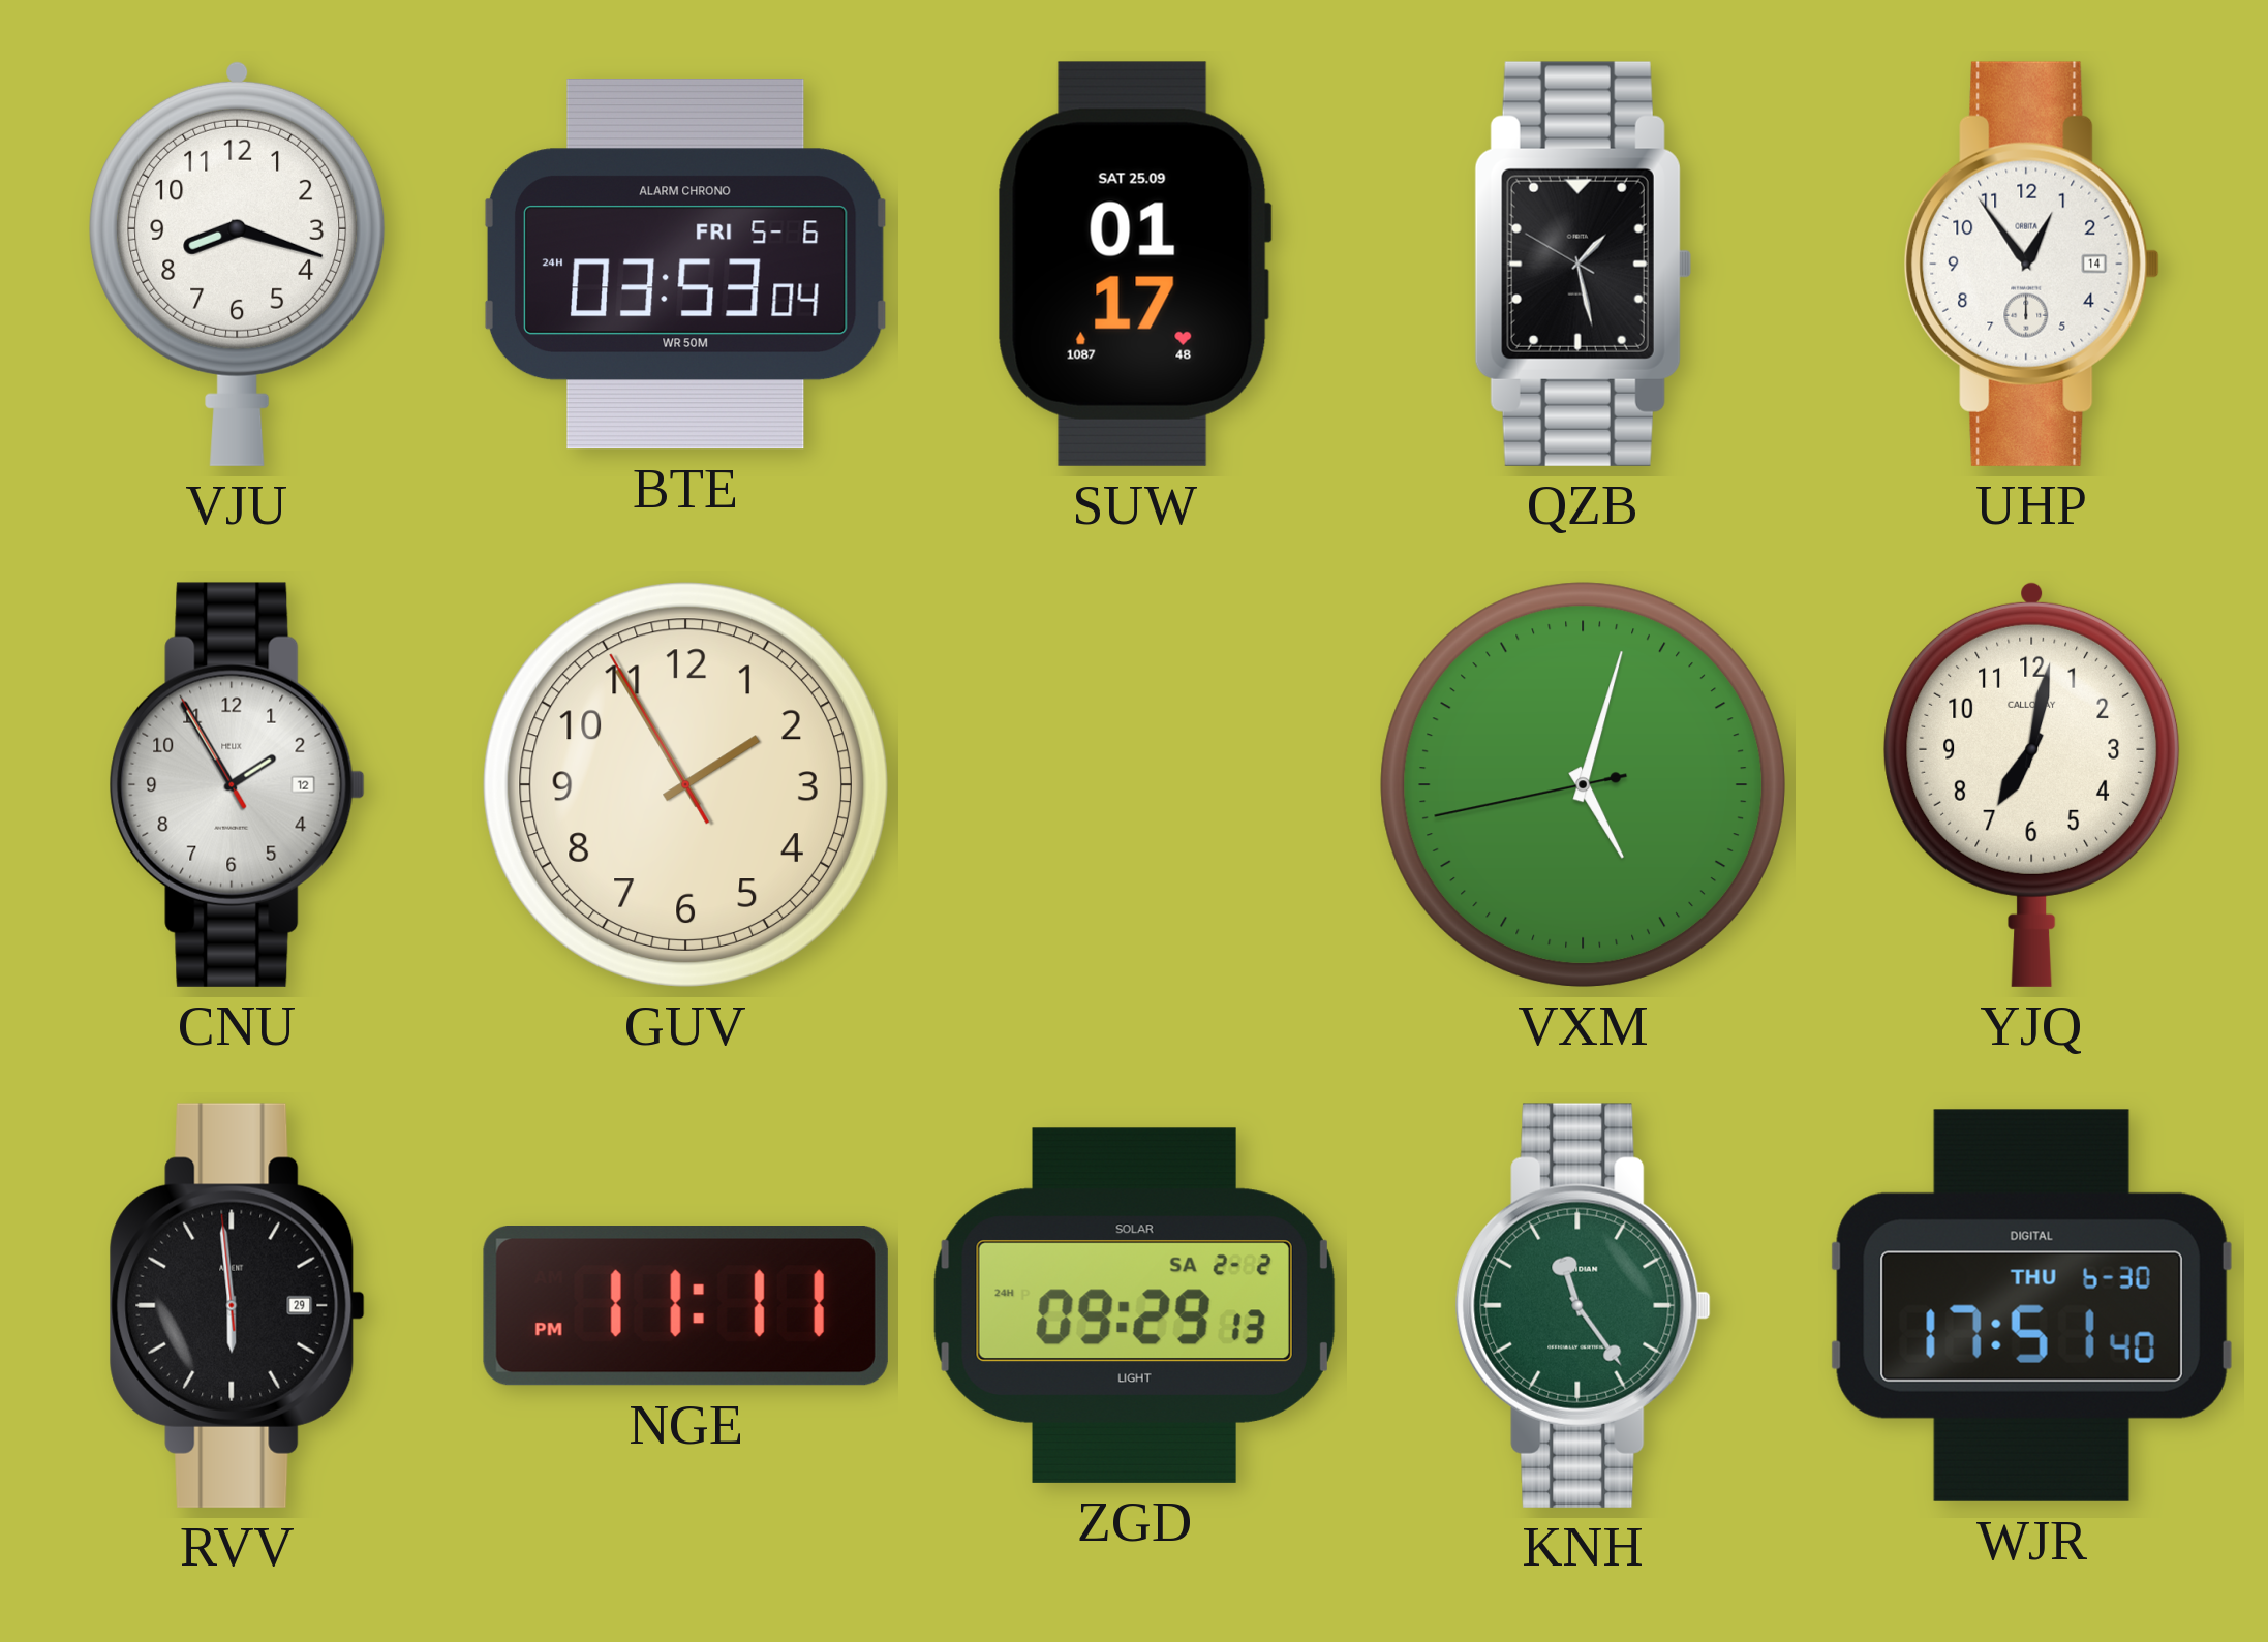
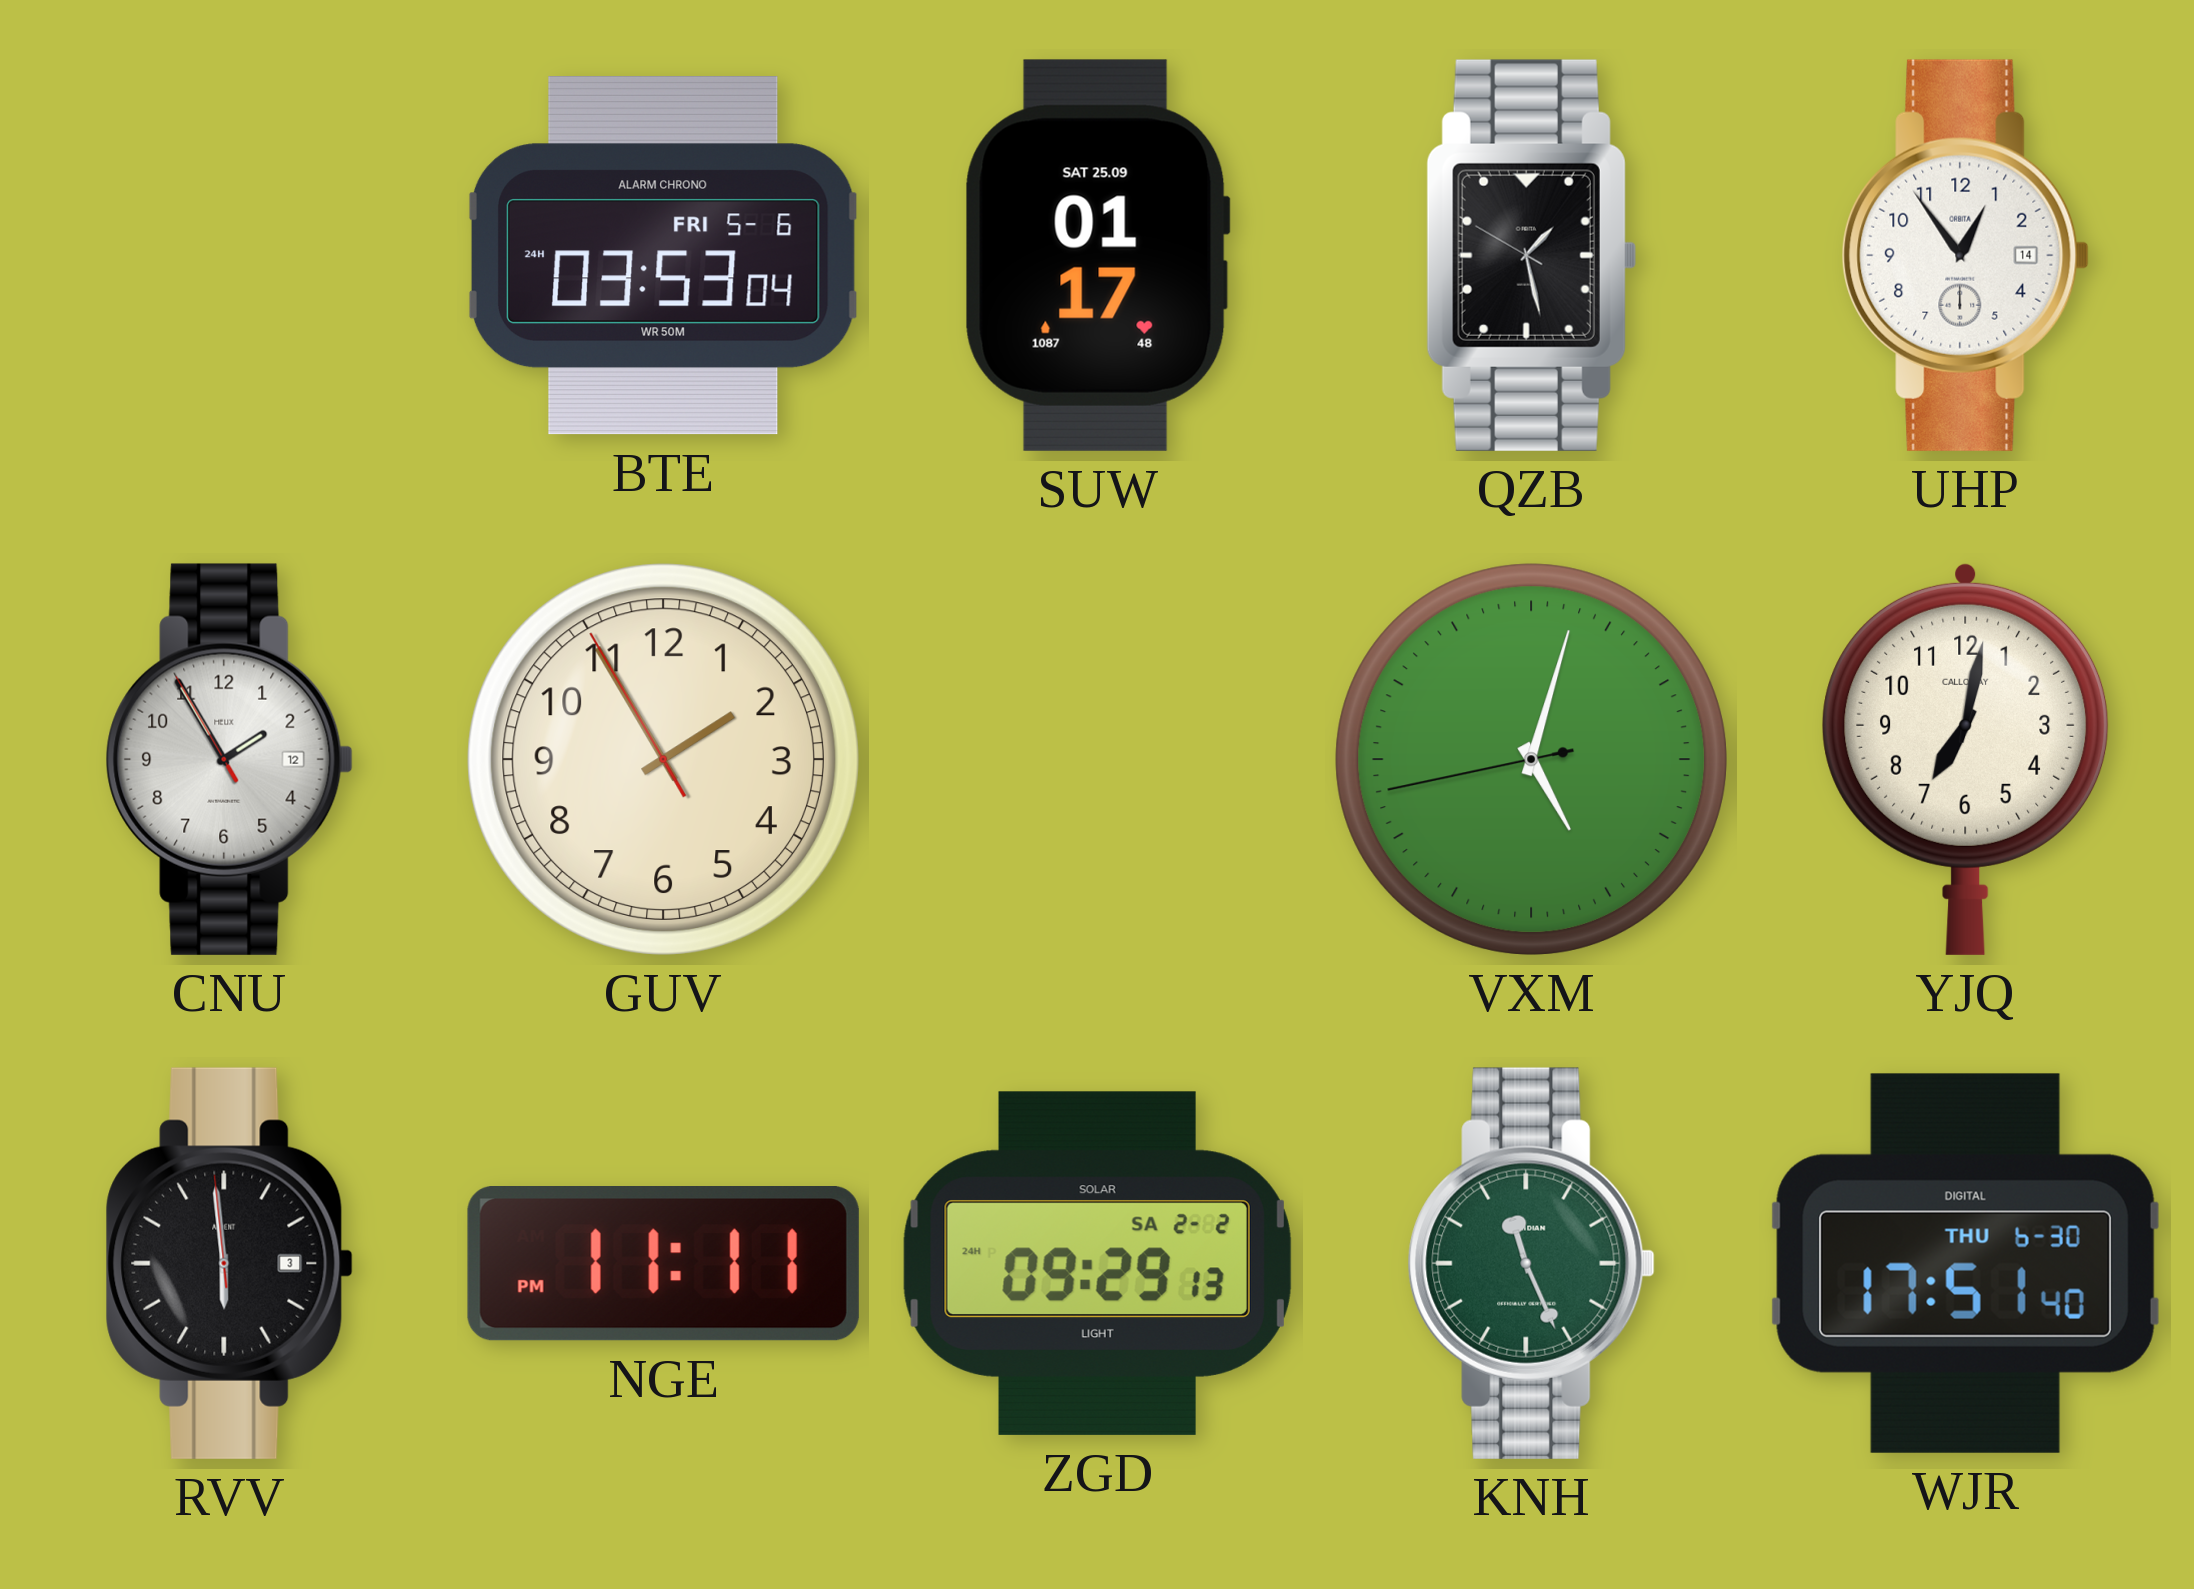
VJU: 8:18 -> none
RVV date: 29 -> 3
KNH: 11:24 -> 11:26
